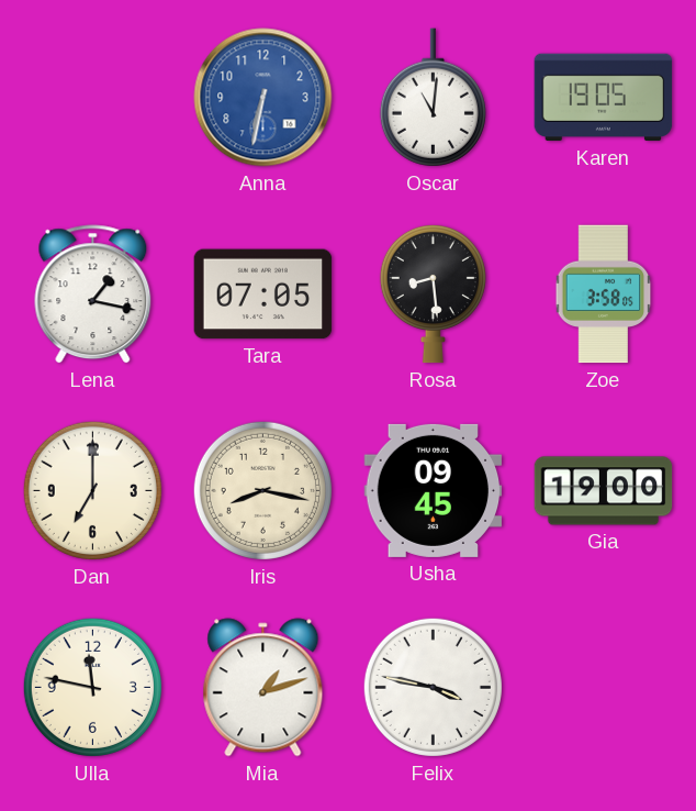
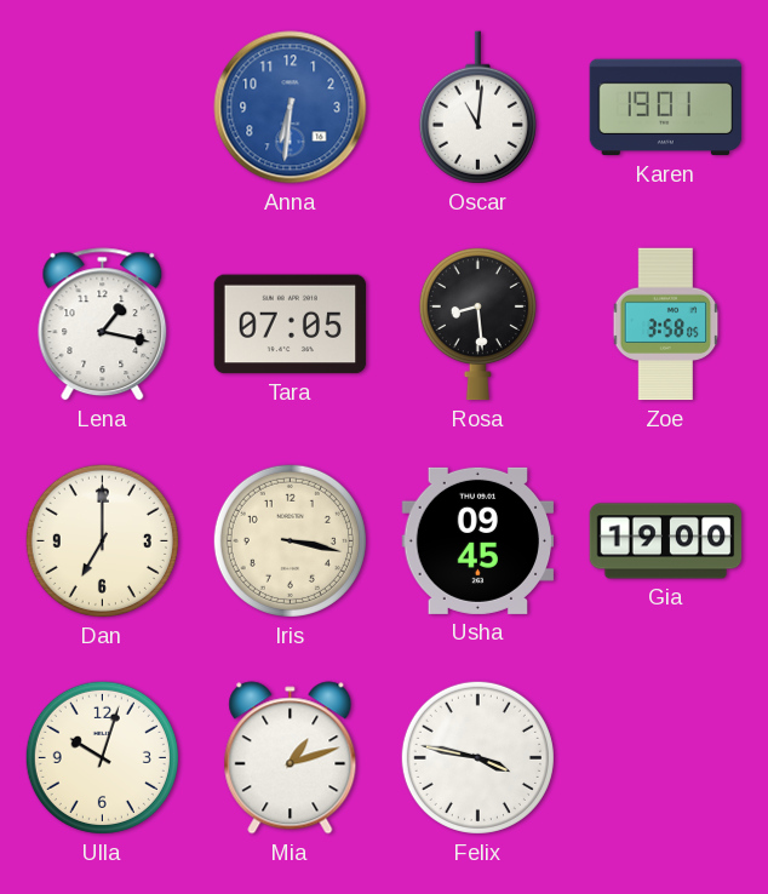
Anna: 6:32 -> 6:31
Karen: 19:05 -> 19:01
Iris: 8:17 -> 3:17
Ulla: 11:47 -> 10:03
